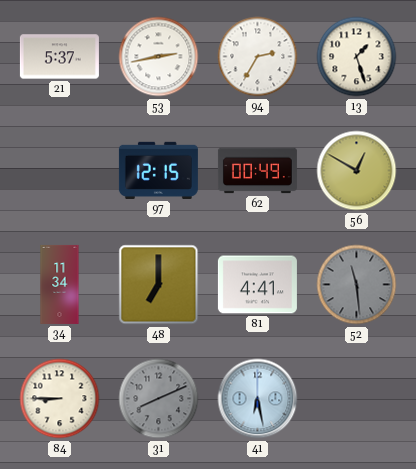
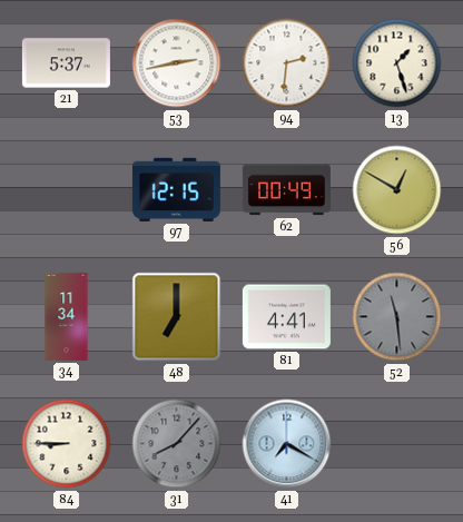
94: 2:35 -> 2:31
31: 8:11 -> 8:07
41: 6:28 -> 7:20
